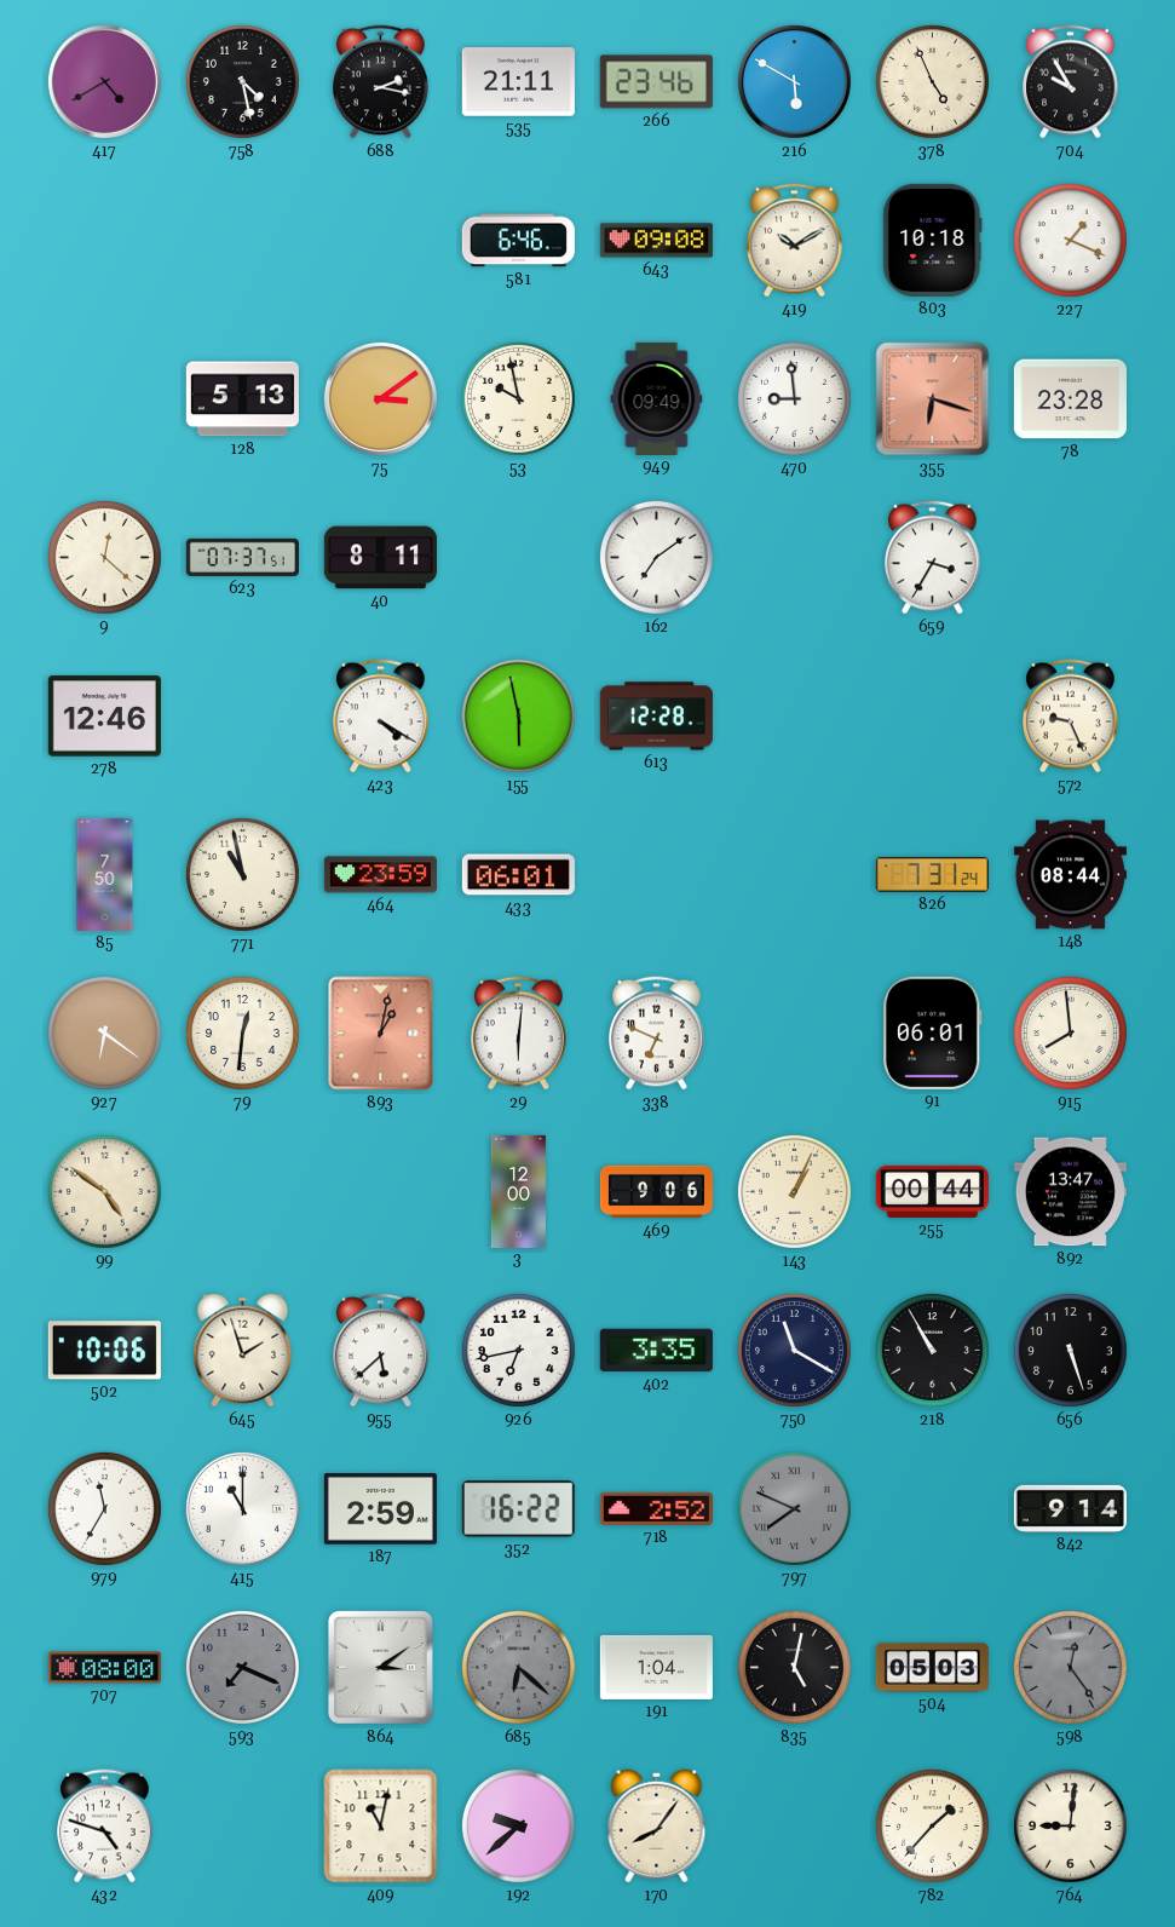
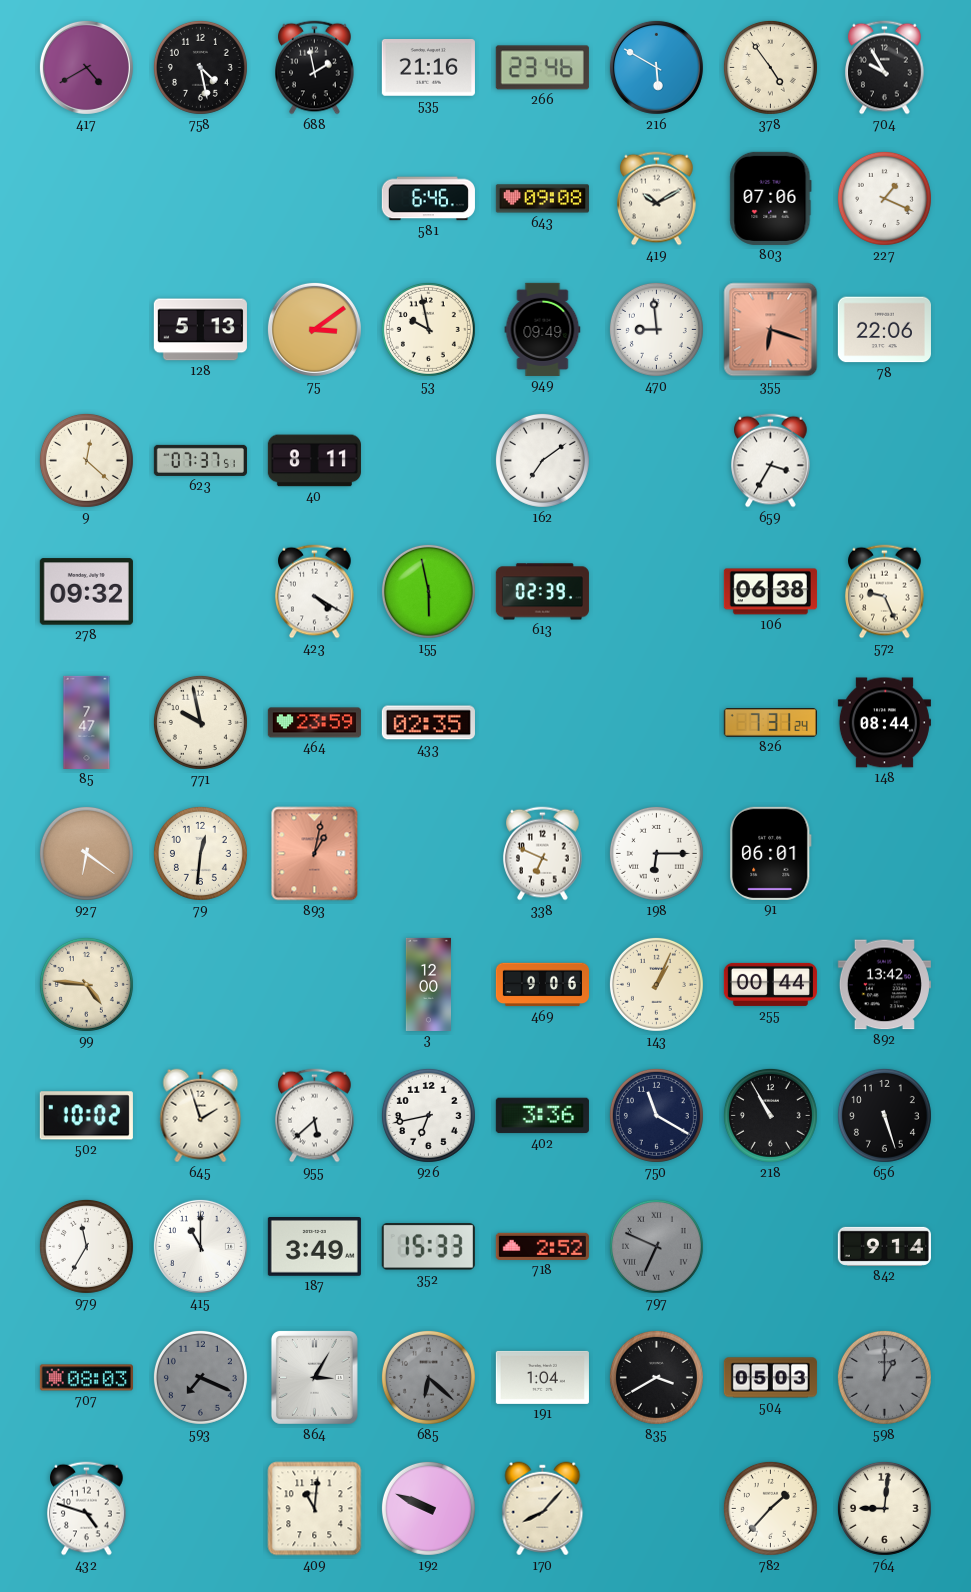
688: 2:17 -> 1:58
535: 21:11 -> 21:16
378: 4:56 -> 4:54
803: 10:18 -> 07:06
78: 23:28 -> 22:06
278: 12:46 -> 09:32
613: 12:28 -> 02:39
106: none -> 06:38
85: 7:50 -> 7:47
771: 10:58 -> 9:58
433: 06:01 -> 02:35
29: 6:01 -> none
198: none -> 6:15
915: 7:59 -> none
99: 4:51 -> 4:46
892: 13:47 -> 13:42
502: 10:06 -> 10:02
402: 3:35 -> 3:36
187: 2:59 -> 3:49
352: 16:22 -> 15:33
797: 7:49 -> 6:49
707: 08:00 -> 08:03
864: 3:09 -> 3:05
835: 5:02 -> 3:40
598: 12:24 -> 1:00
409: 11:02 -> 11:01
192: 9:38 -> 9:49
170: 8:06 -> 8:07
